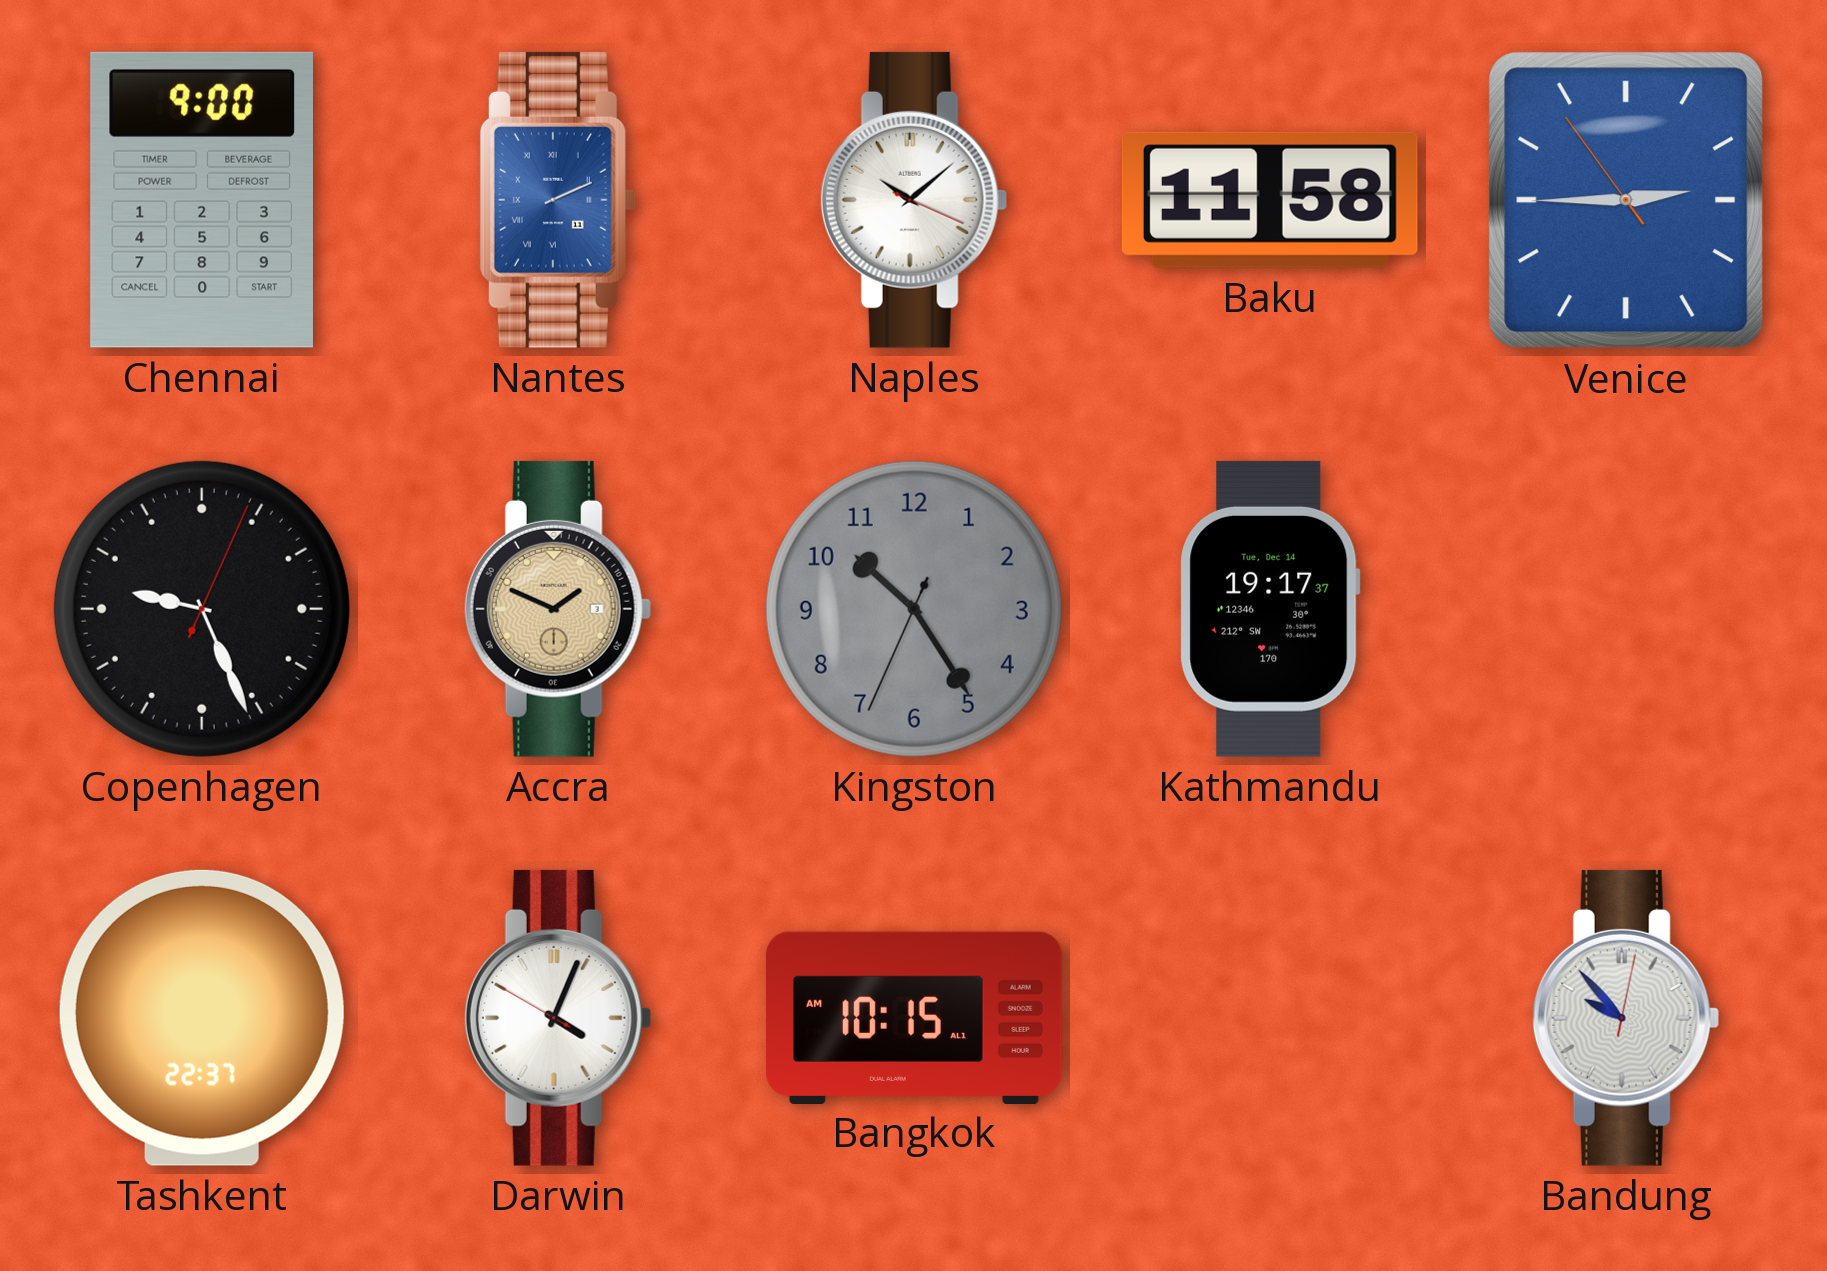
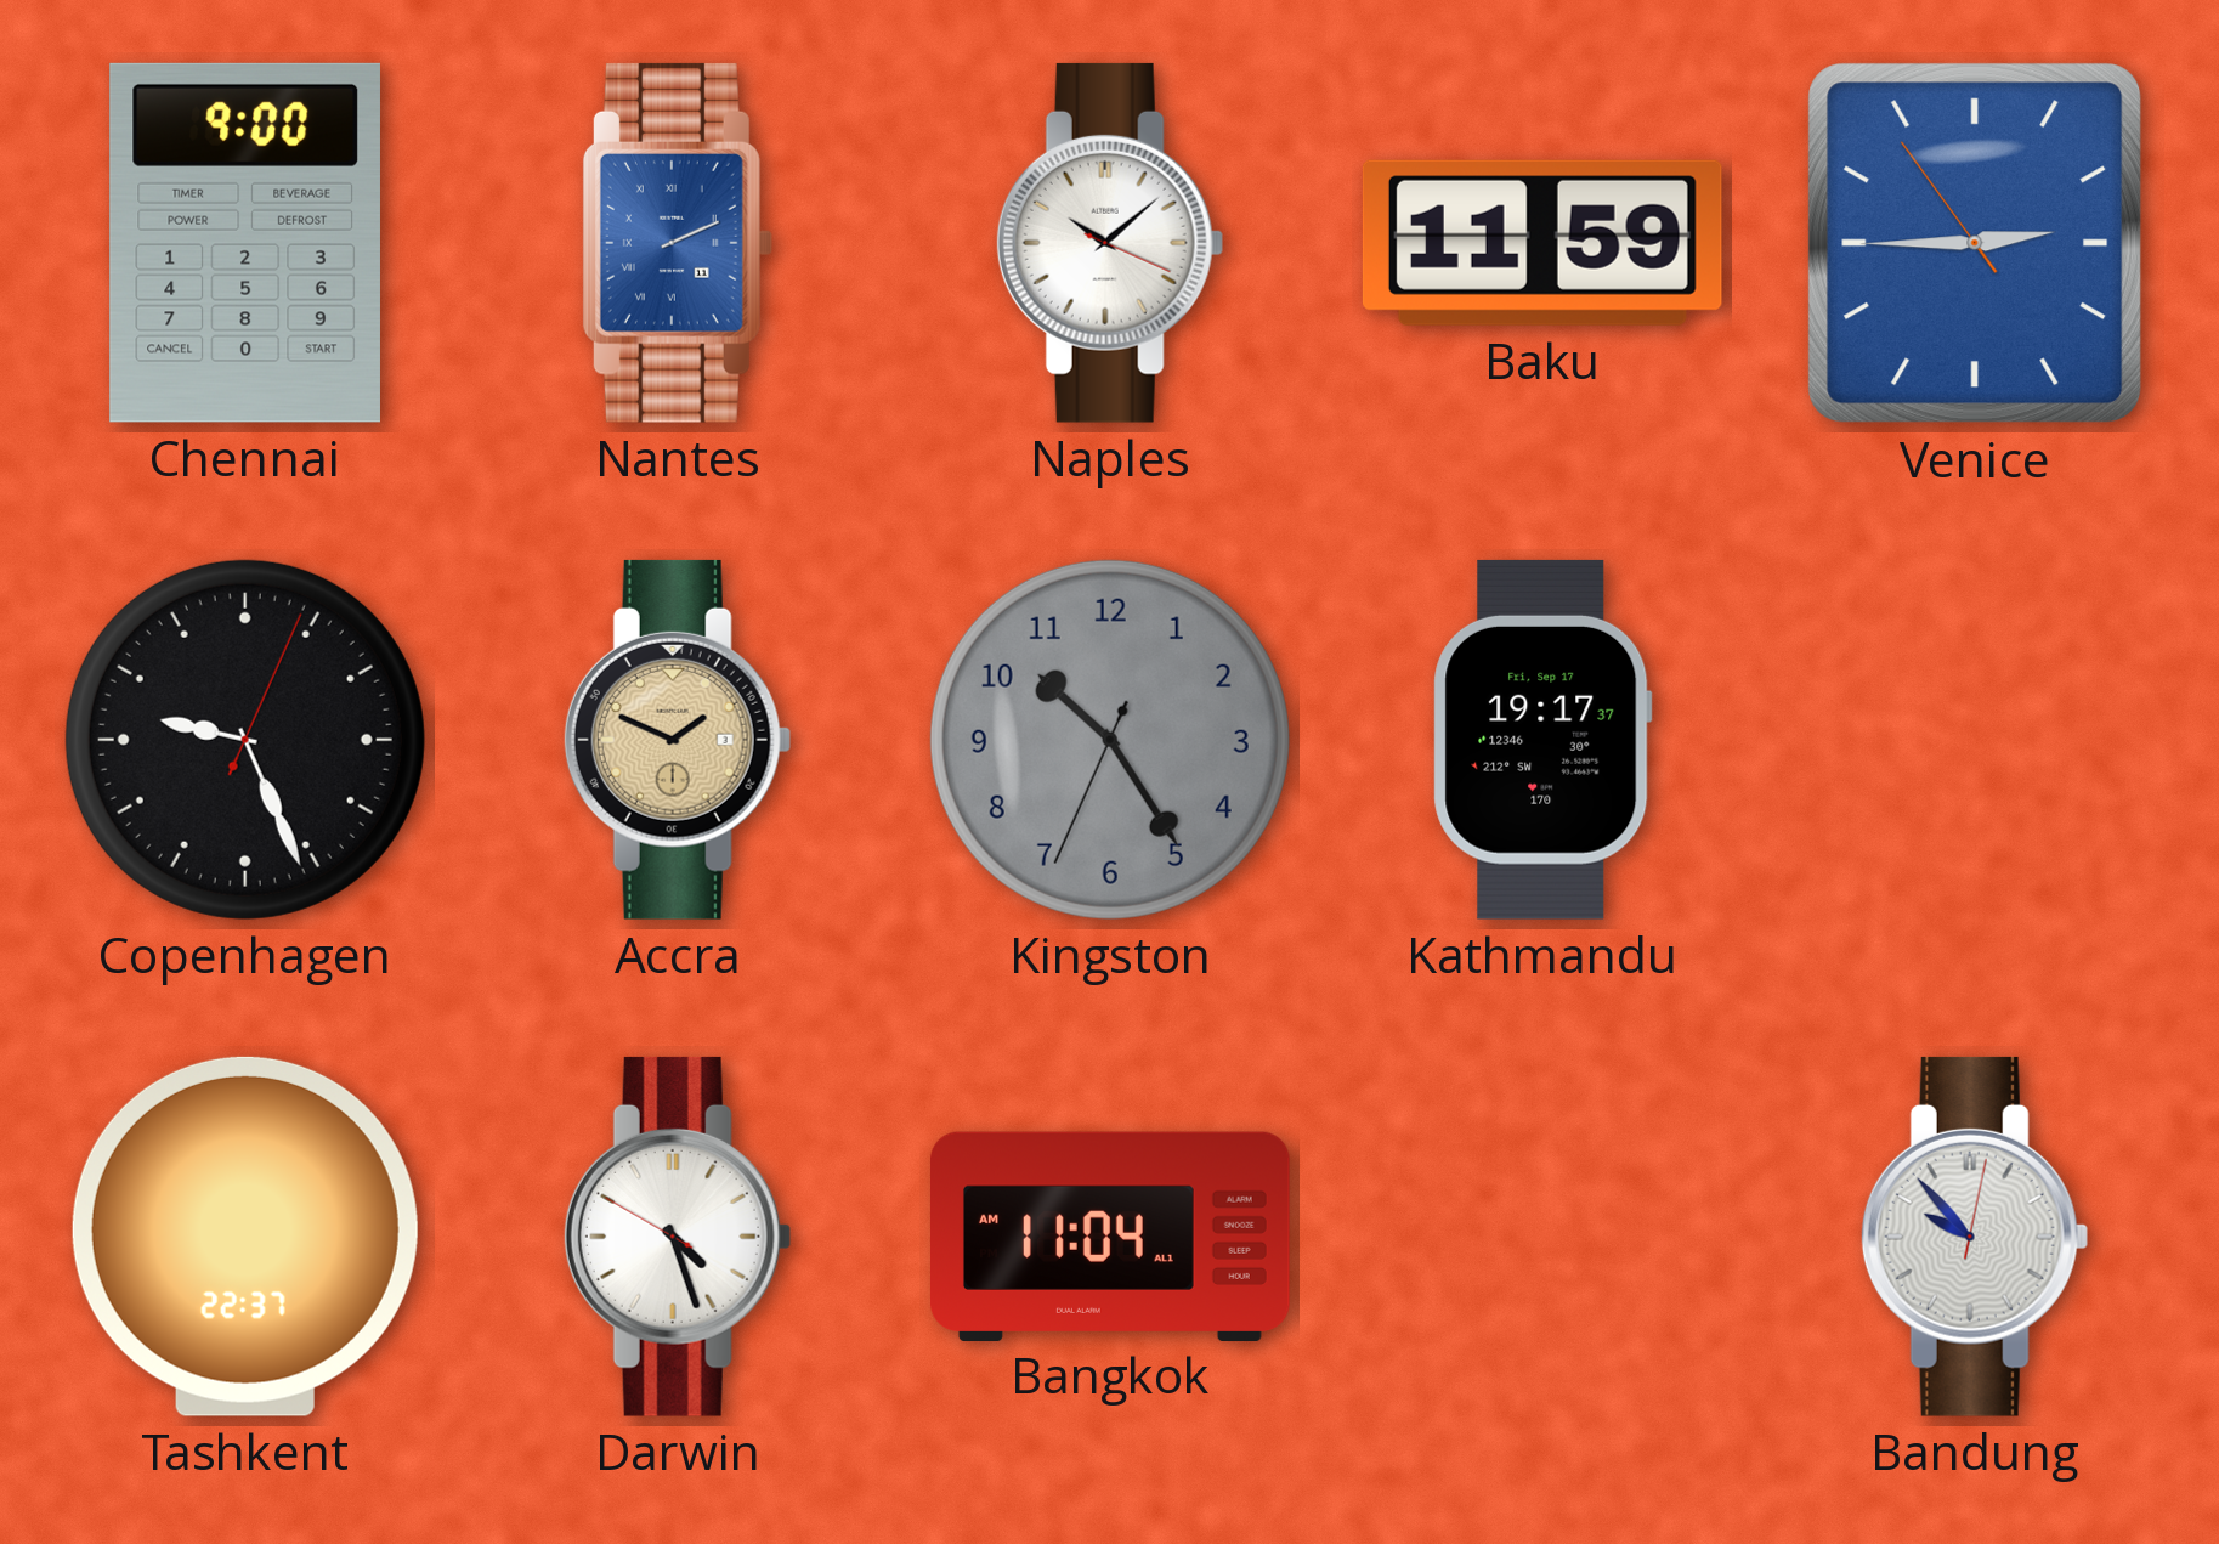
Baku: 11:58 -> 11:59
Kathmandu date: Tue, Dec 14 -> Fri, Sep 17
Darwin: 4:03 -> 4:26
Bangkok: 10:15 -> 11:04
